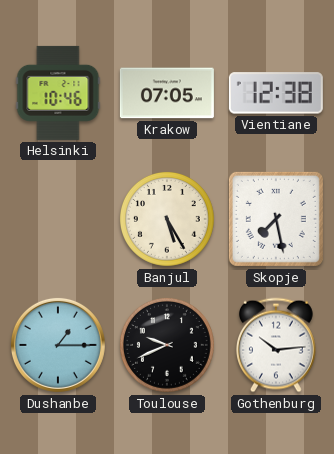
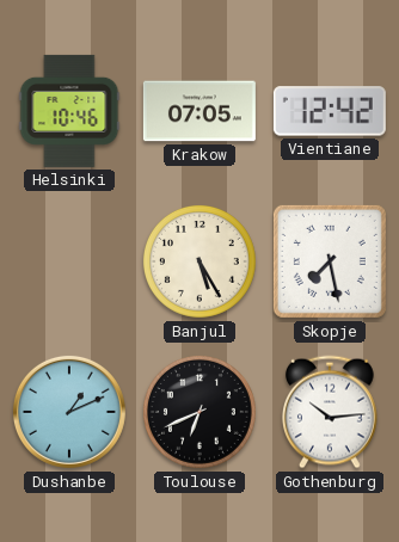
Vientiane: 12:38 -> 12:42
Dushanbe: 1:15 -> 1:11
Toulouse: 9:41 -> 6:41
